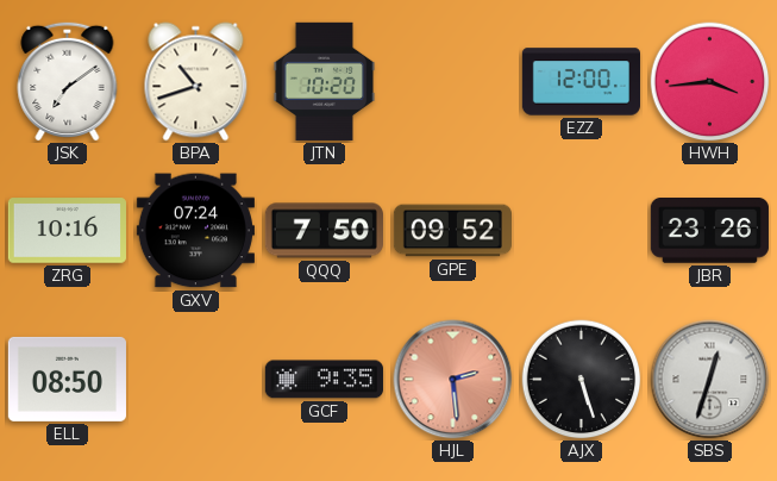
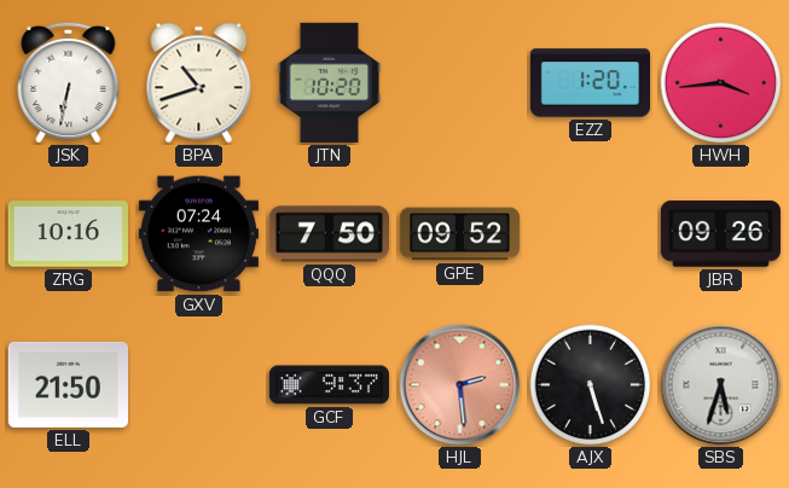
JSK: 7:09 -> 6:32
EZZ: 12:00 -> 1:20
JBR: 23:26 -> 09:26
ELL: 08:50 -> 21:50
GCF: 9:35 -> 9:37
SBS: 12:33 -> 5:33
